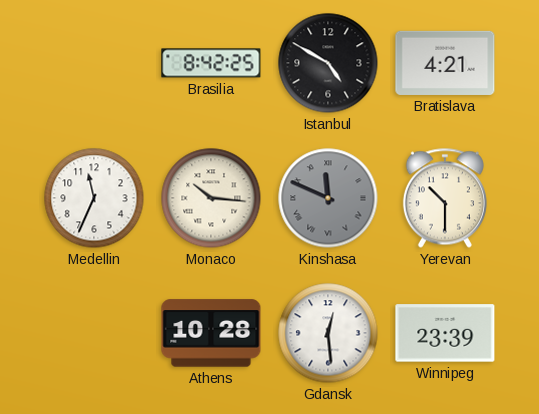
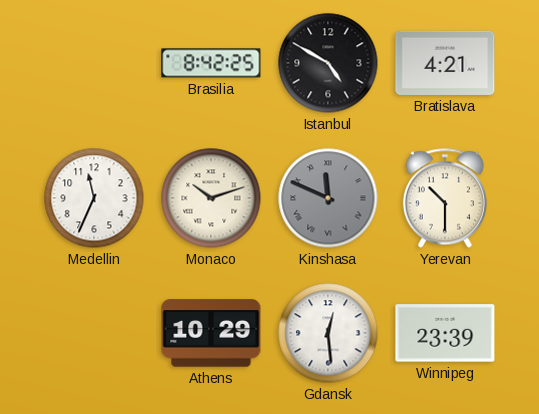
Monaco: 10:16 -> 10:12
Athens: 10:28 -> 10:29
